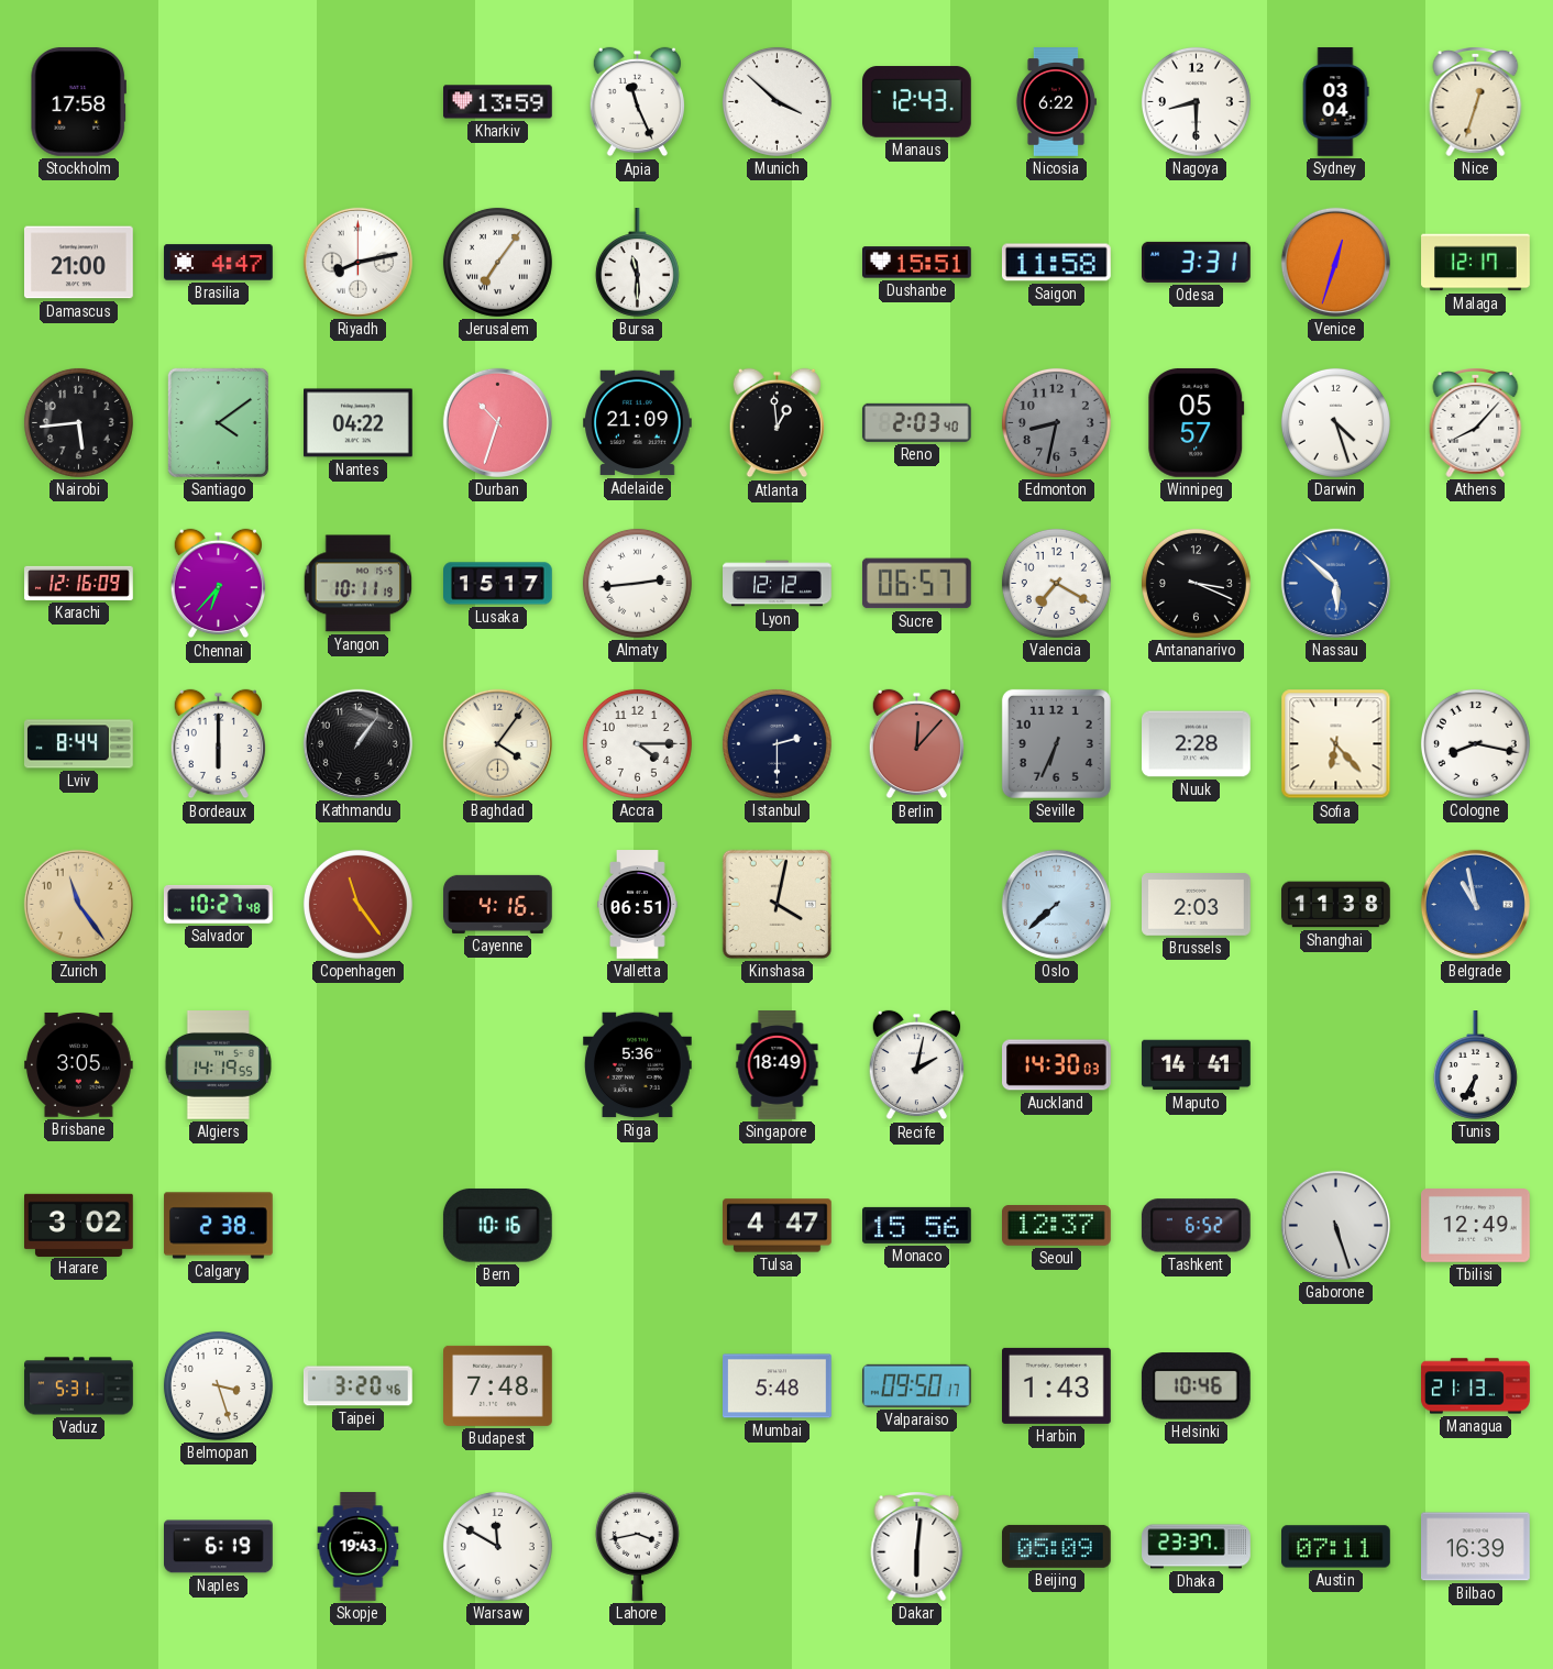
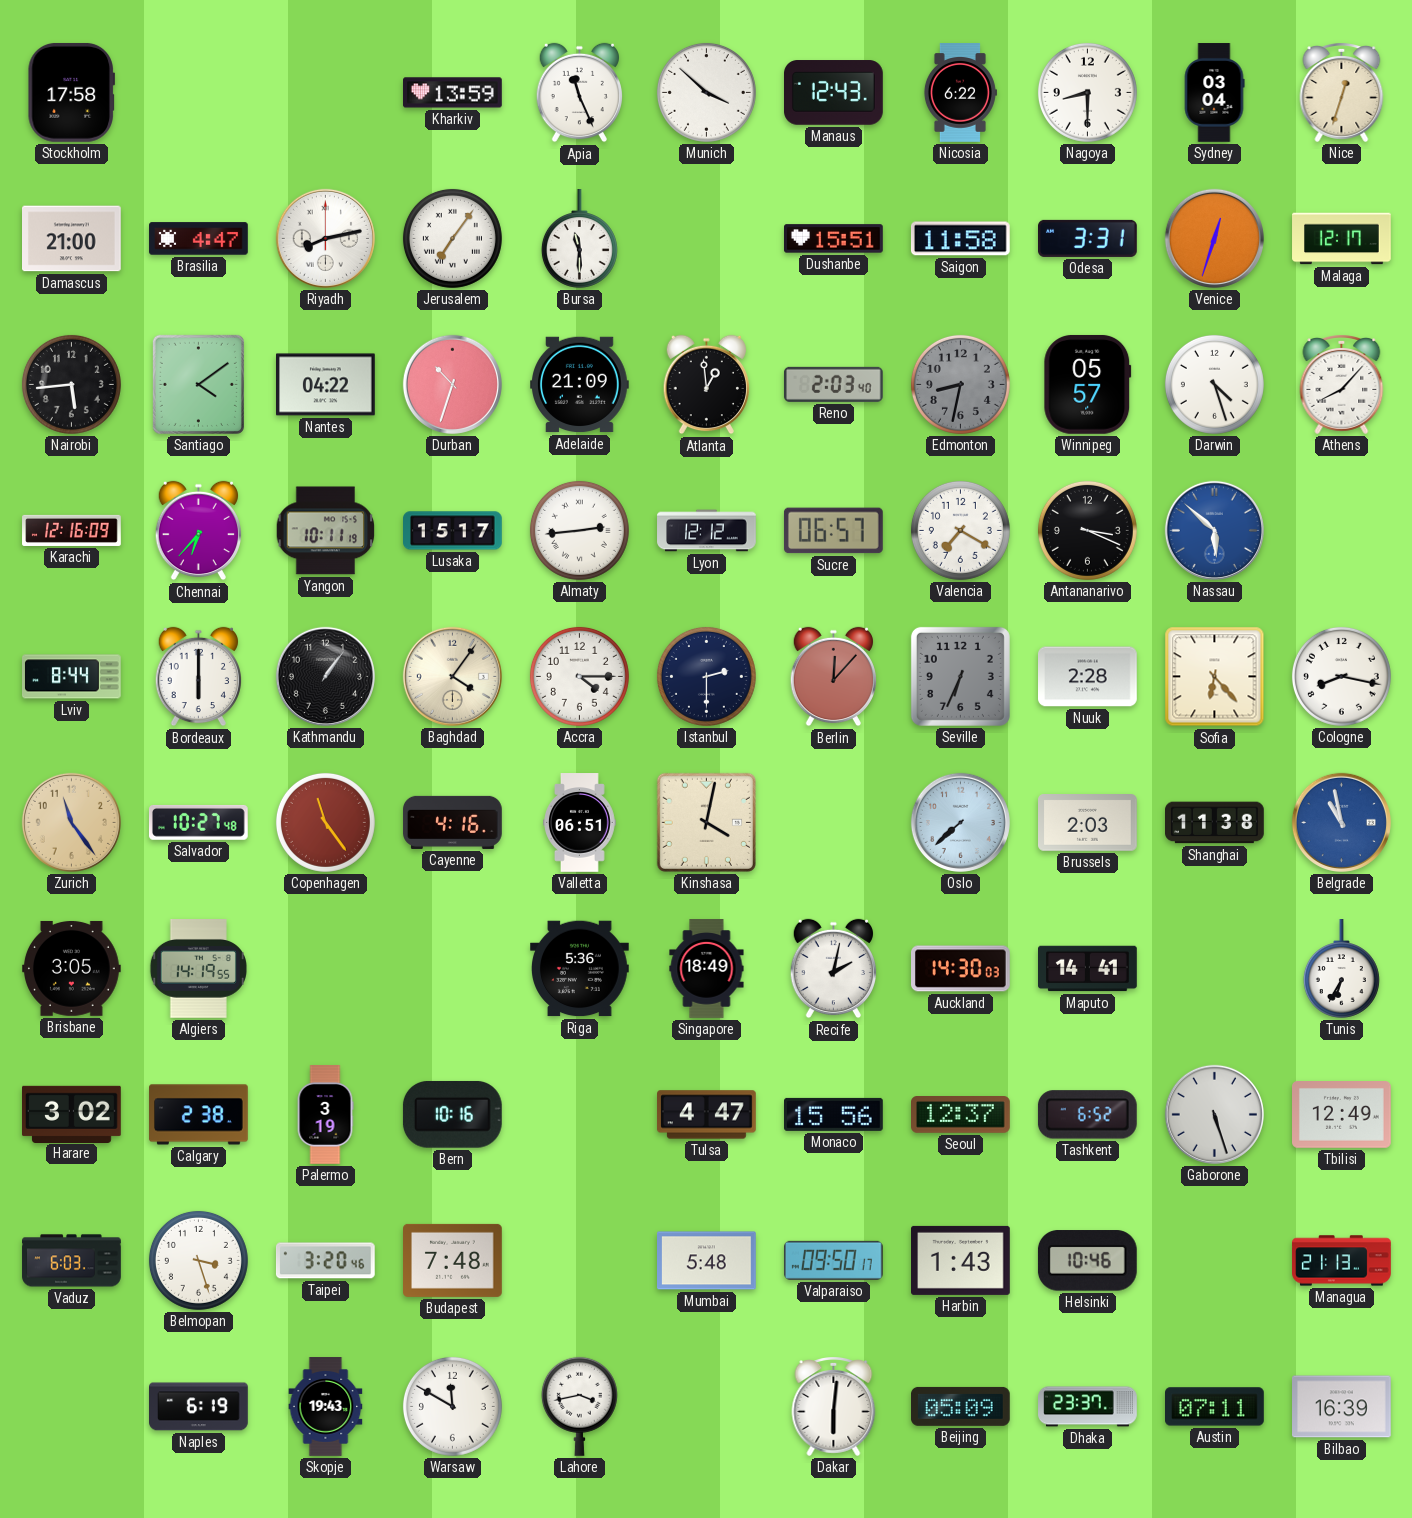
Palermo: none -> 3:19
Vaduz: 5:31 -> 6:03
